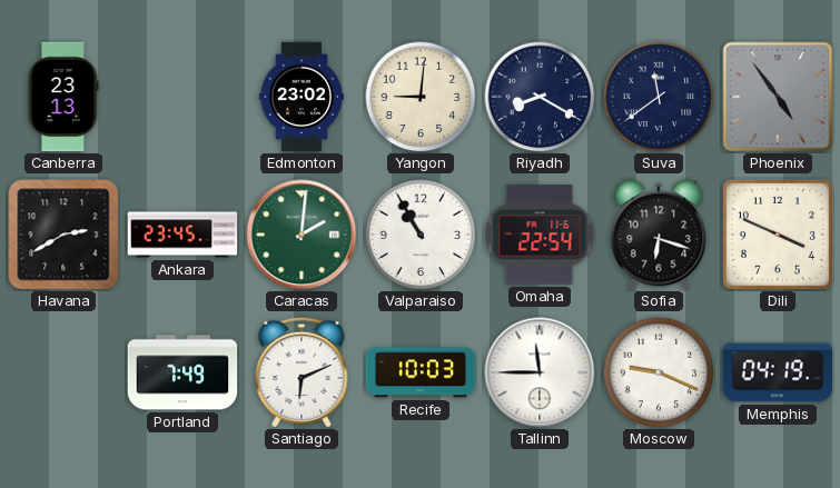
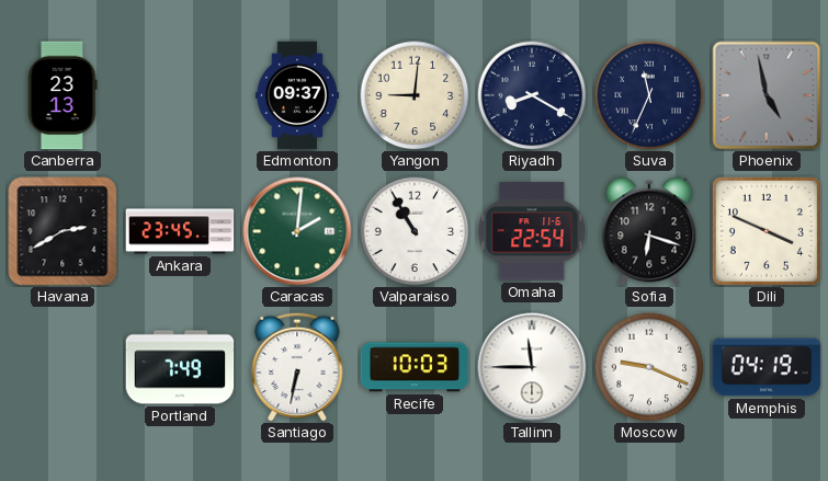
Edmonton: 23:02 -> 09:37
Suva: 11:39 -> 11:34
Phoenix: 4:54 -> 4:58
Santiago: 6:11 -> 6:32
